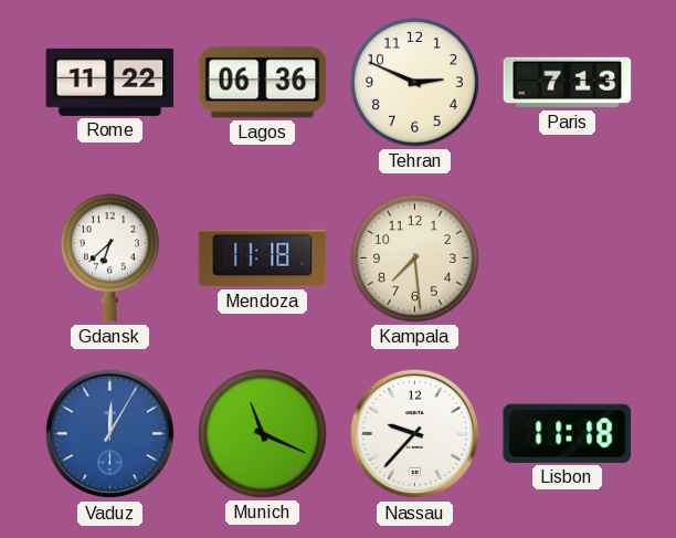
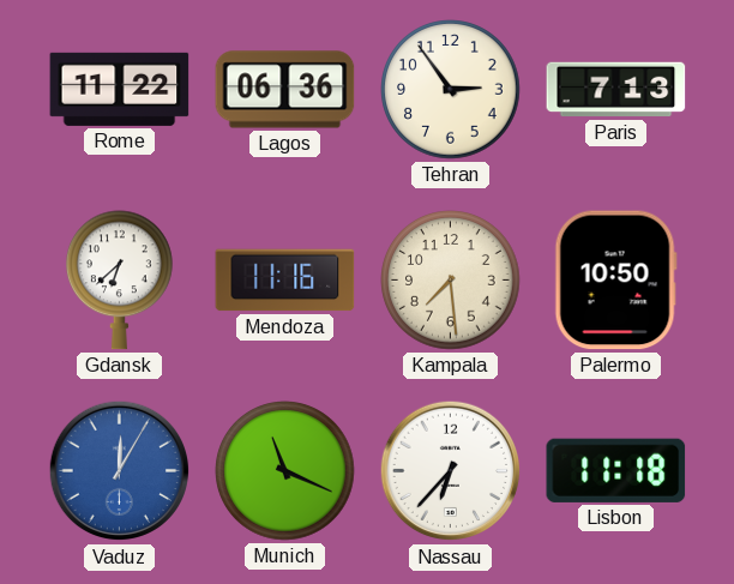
Tehran: 2:49 -> 2:54
Mendoza: 11:18 -> 11:16
Palermo: none -> 10:50
Nassau: 9:37 -> 6:37
